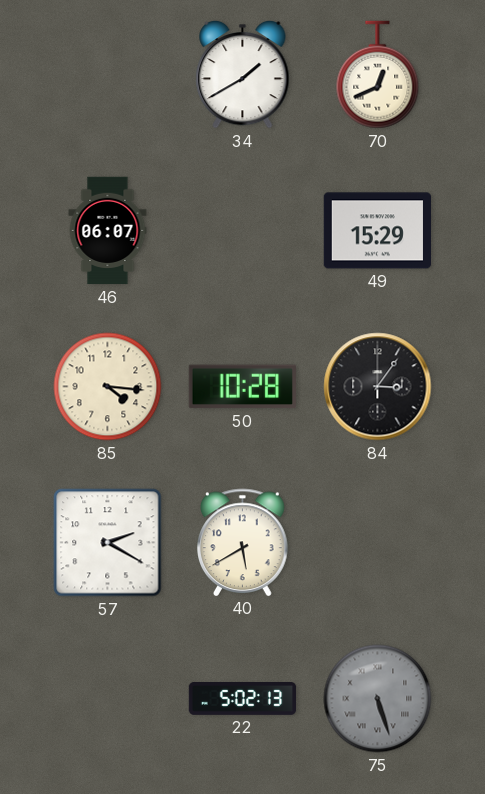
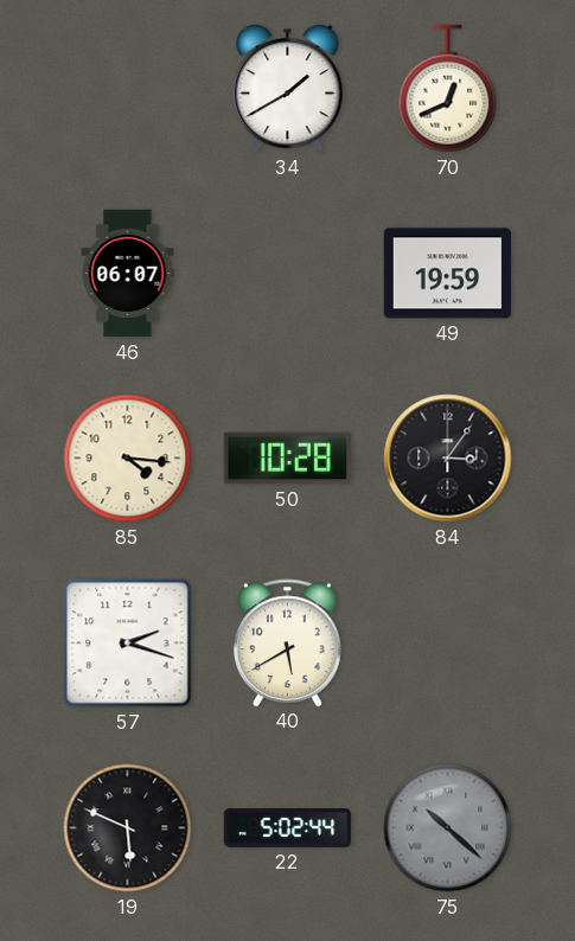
49: 15:29 -> 19:59
57: 2:20 -> 2:18
19: none -> 5:49
22: 5:02:13 -> 5:02:44
75: 5:27 -> 10:22
